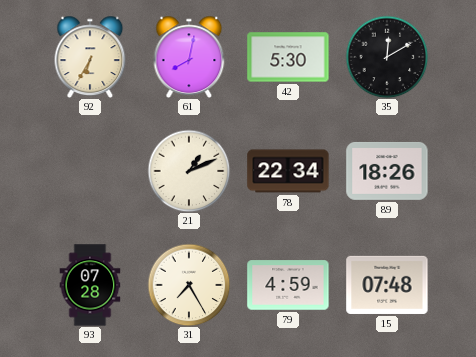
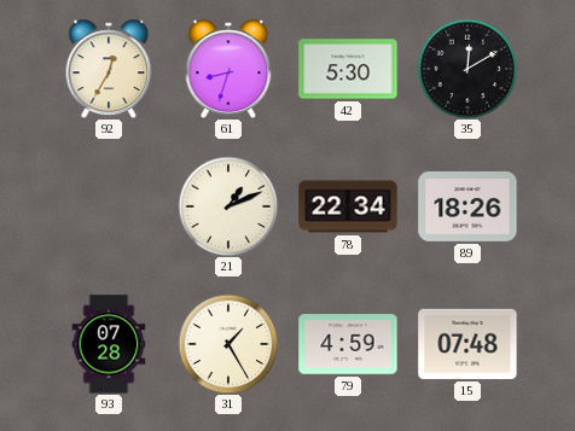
92: 6:35 -> 12:35
61: 8:02 -> 8:33
31: 7:25 -> 1:25
